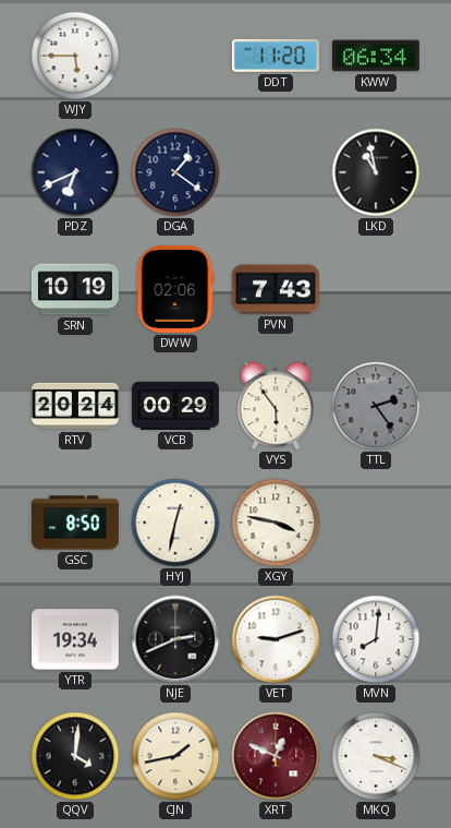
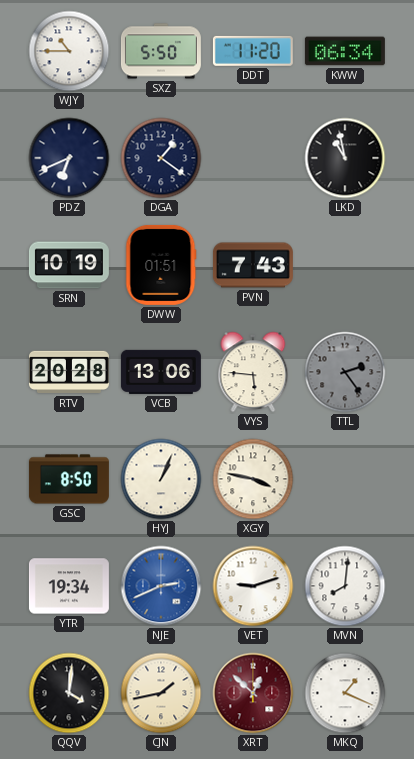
WJY: 5:45 -> 10:45
SXZ: none -> 5:50
DWW: 02:06 -> 01:51
RTV: 20:24 -> 20:28
VCB: 00:29 -> 13:06
VYS: 5:54 -> 5:46
HYJ: 12:32 -> 1:04
NJE dial: black -> blue
XRT: 12:49 -> 12:52
MKQ: 3:19 -> 1:19
